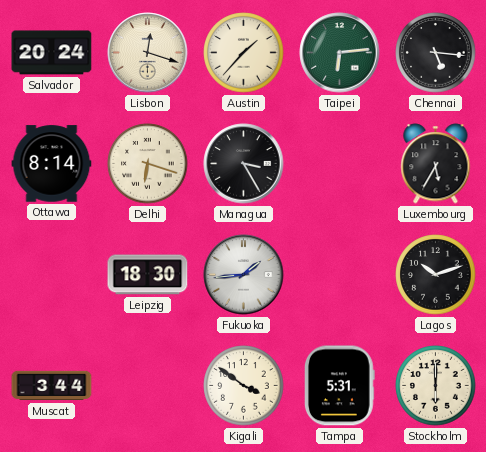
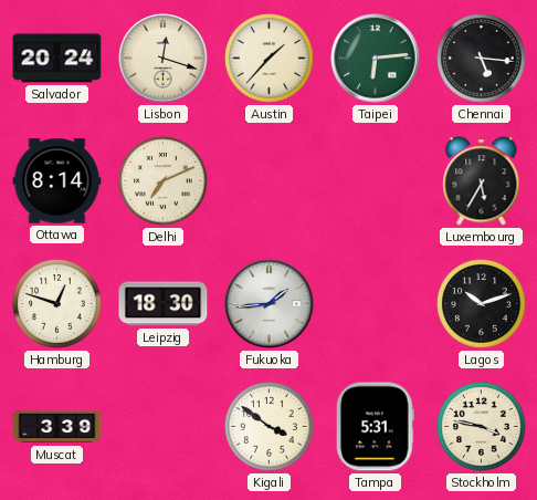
Delhi: 6:18 -> 7:11
Managua: 3:25 -> none
Hamburg: none -> 12:48
Muscat: 3:44 -> 3:39
Stockholm: 6:00 -> 3:47
